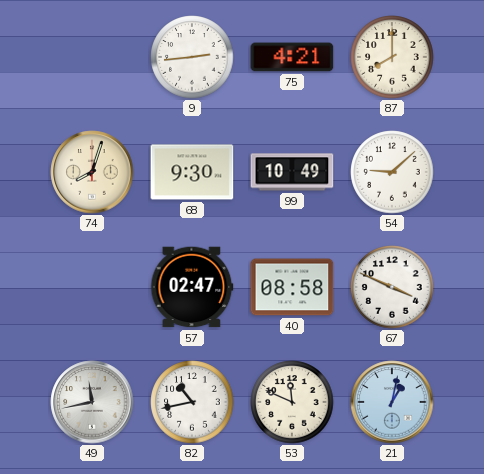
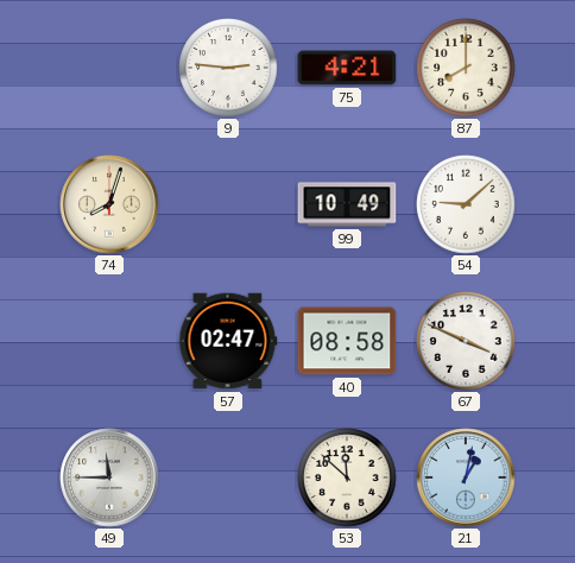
9: 2:44 -> 2:46
68: 9:30 -> none
49: 11:43 -> 11:45
82: 10:43 -> none
53: 11:49 -> 11:52
